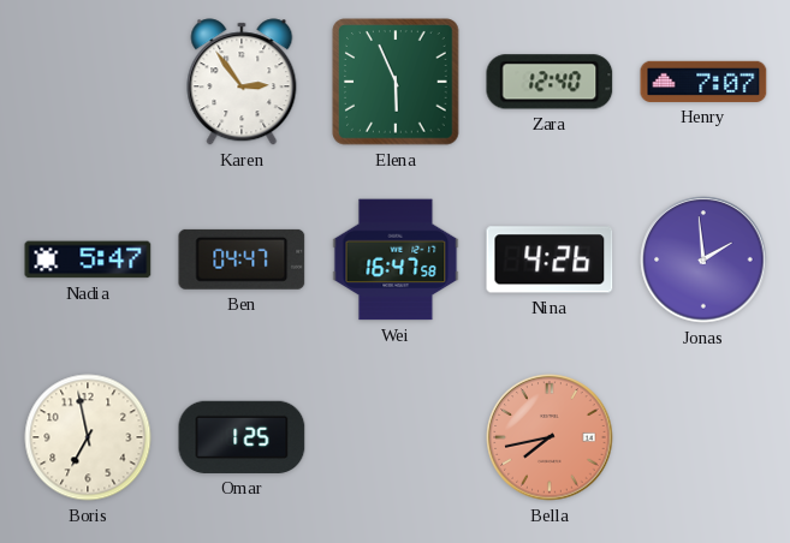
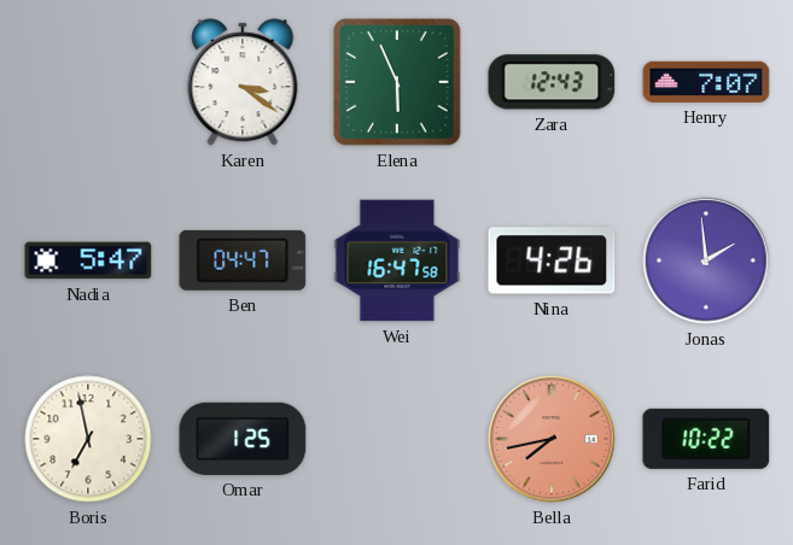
Karen: 2:54 -> 3:21
Zara: 12:40 -> 12:43
Farid: none -> 10:22
